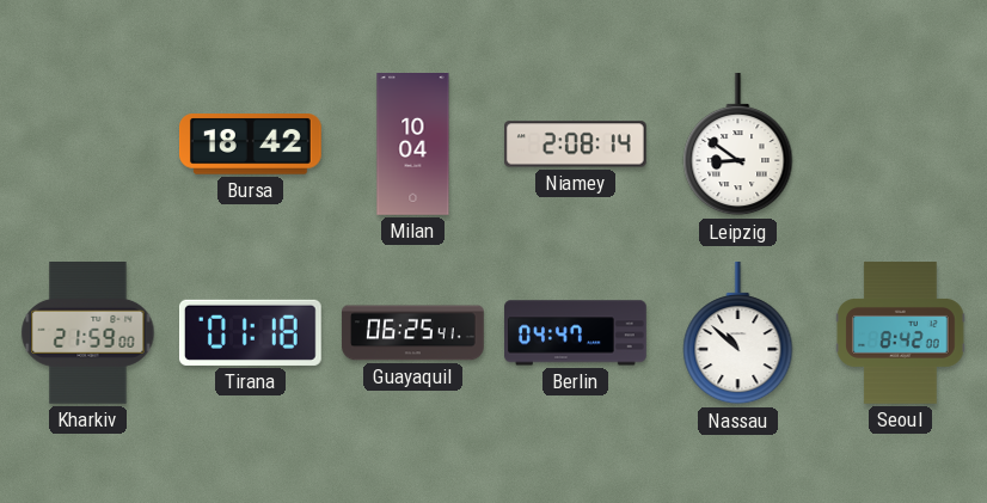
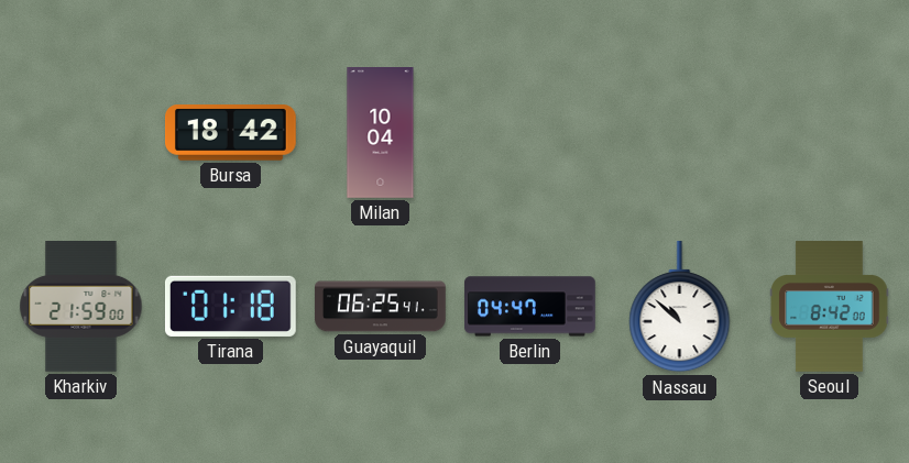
Niamey: 2:08 -> none
Leipzig: 8:51 -> none
